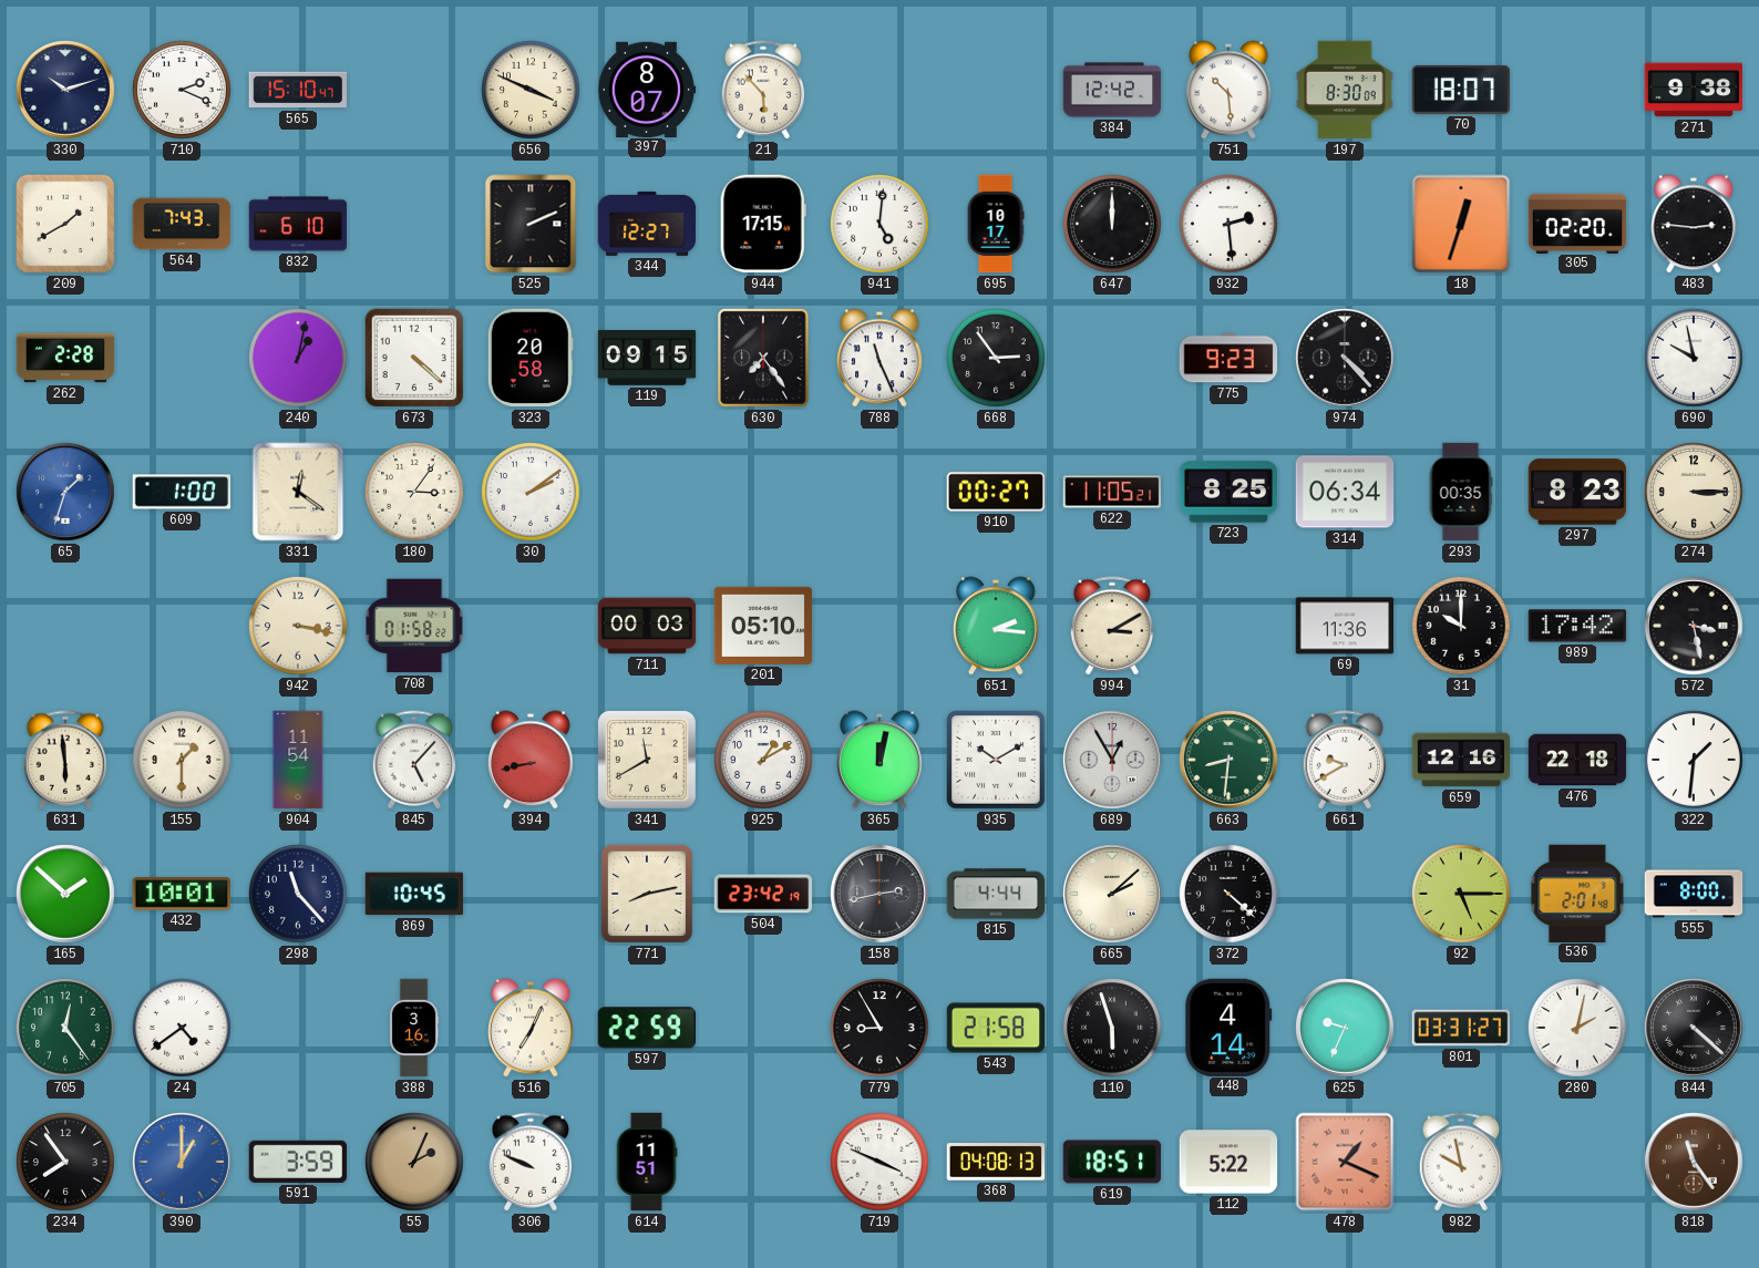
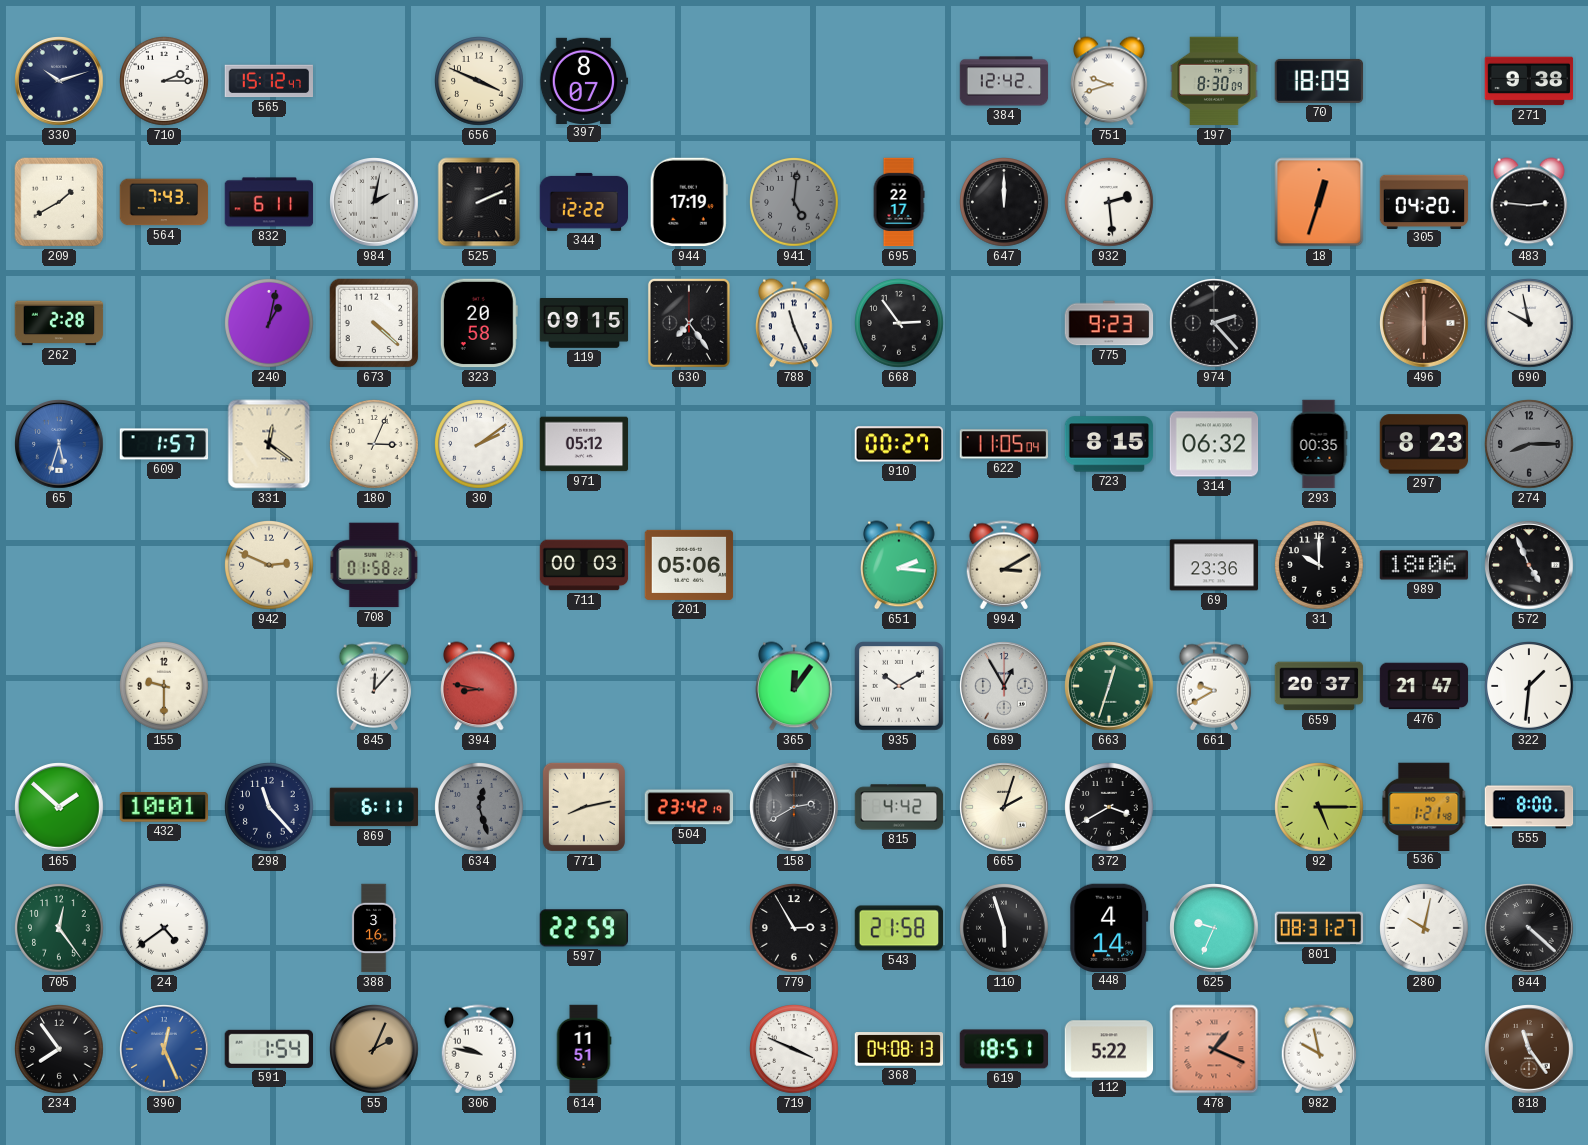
710: 2:19 -> 2:15
565: 15:10 -> 15:12
21: 5:53 -> none
751: 10:29 -> 9:42
70: 18:07 -> 18:09
832: 6:10 -> 6:11
984: none -> 2:02
344: 12:27 -> 12:22
944: 17:15 -> 17:19
941 dial: white -> grey
695: 10:17 -> 22:17
305: 02:20 -> 04:20
974: 4:23 -> 2:23
496: none -> 6:00
65: 1:33 -> 5:33
609: 1:00 -> 1:57
180: 3:06 -> 3:04
971: none -> 05:12
622: 11:05:21 -> 11:05:04
723: 8:25 -> 8:15
314: 06:34 -> 06:32
274: 3:15 -> 8:15
274 dial: cream -> grey
942: 3:17 -> 2:49
201: 05:10 -> 05:06
69: 11:36 -> 23:36
989: 17:42 -> 18:06
572: 3:28 -> 4:56
631: 5:59 -> none
155: 1:30 -> 9:30
904: 11:54 -> none
845: 5:07 -> 12:07
394: 8:43 -> 8:47
341: 11:40 -> none
925: 1:10 -> none
365: 12:02 -> 12:06
663: 8:31 -> 12:33
659: 12:16 -> 20:37
476: 22:18 -> 21:47
869: 10:45 -> 6:11
634: none -> 12:27
158: 2:43 -> 2:40
815: 4:44 -> 4:42
665: 2:08 -> 2:03
372: 4:22 -> 3:40
536: 2:01 -> 1:21
516: 7:04 -> none
779: 8:55 -> 2:55
801: 03:31 -> 08:31
280: 2:02 -> 10:02
390: 1:00 -> 12:26
591: 3:59 -> 1:54
306: 9:49 -> 9:47
